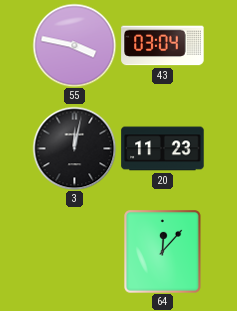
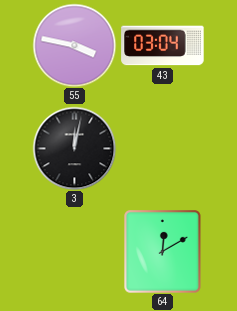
20: 11:23 -> none
64: 12:07 -> 12:10
